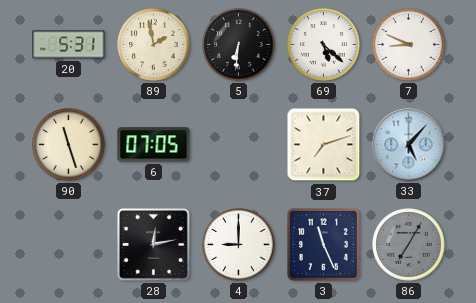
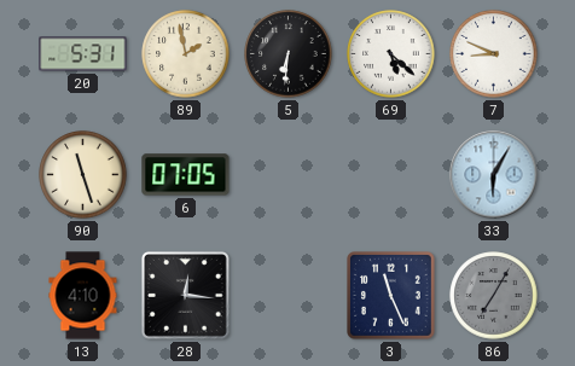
37: 7:12 -> none
33: 5:07 -> 6:05
13: none -> 4:10
28: 12:13 -> 12:16
4: 9:00 -> none
